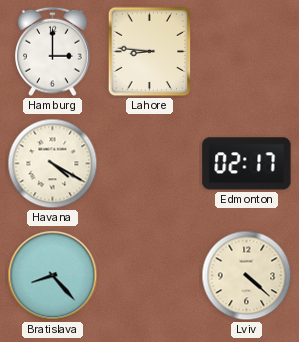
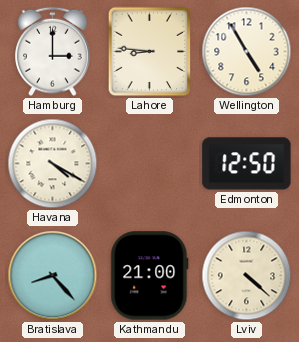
Wellington: none -> 4:55
Edmonton: 02:17 -> 12:50
Kathmandu: none -> 21:00
